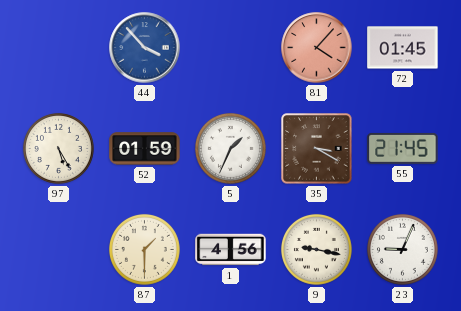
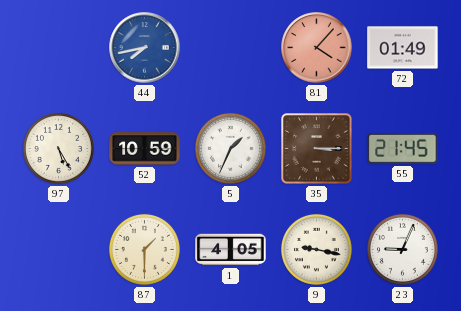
44: 3:53 -> 7:43
72: 01:45 -> 01:49
52: 01:59 -> 10:59
35: 3:20 -> 3:15
1: 4:56 -> 4:05
